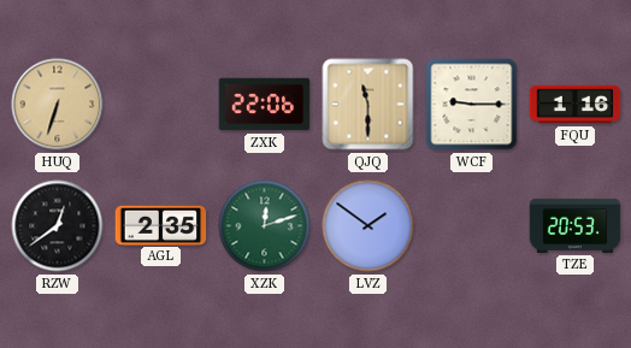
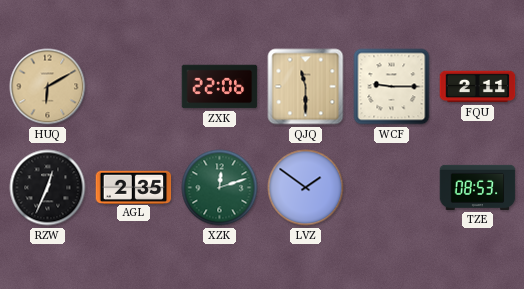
HUQ: 6:33 -> 6:10
FQU: 1:16 -> 2:11
RZW: 12:39 -> 12:34
TZE: 20:53 -> 08:53
